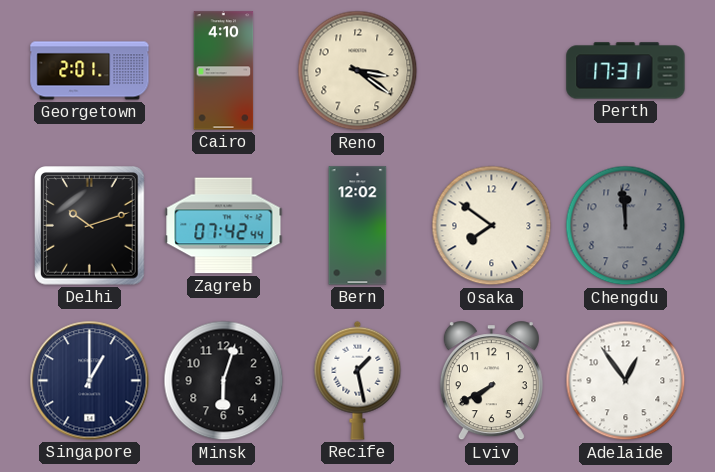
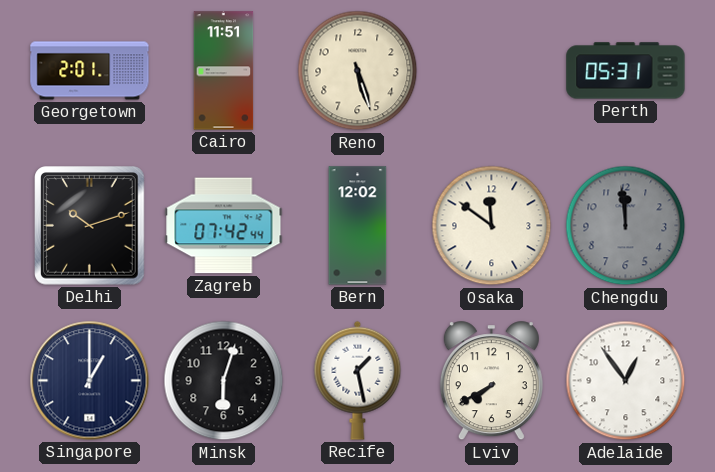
Cairo: 4:10 -> 11:51
Reno: 3:21 -> 5:27
Perth: 17:31 -> 05:31
Osaka: 7:51 -> 11:51
